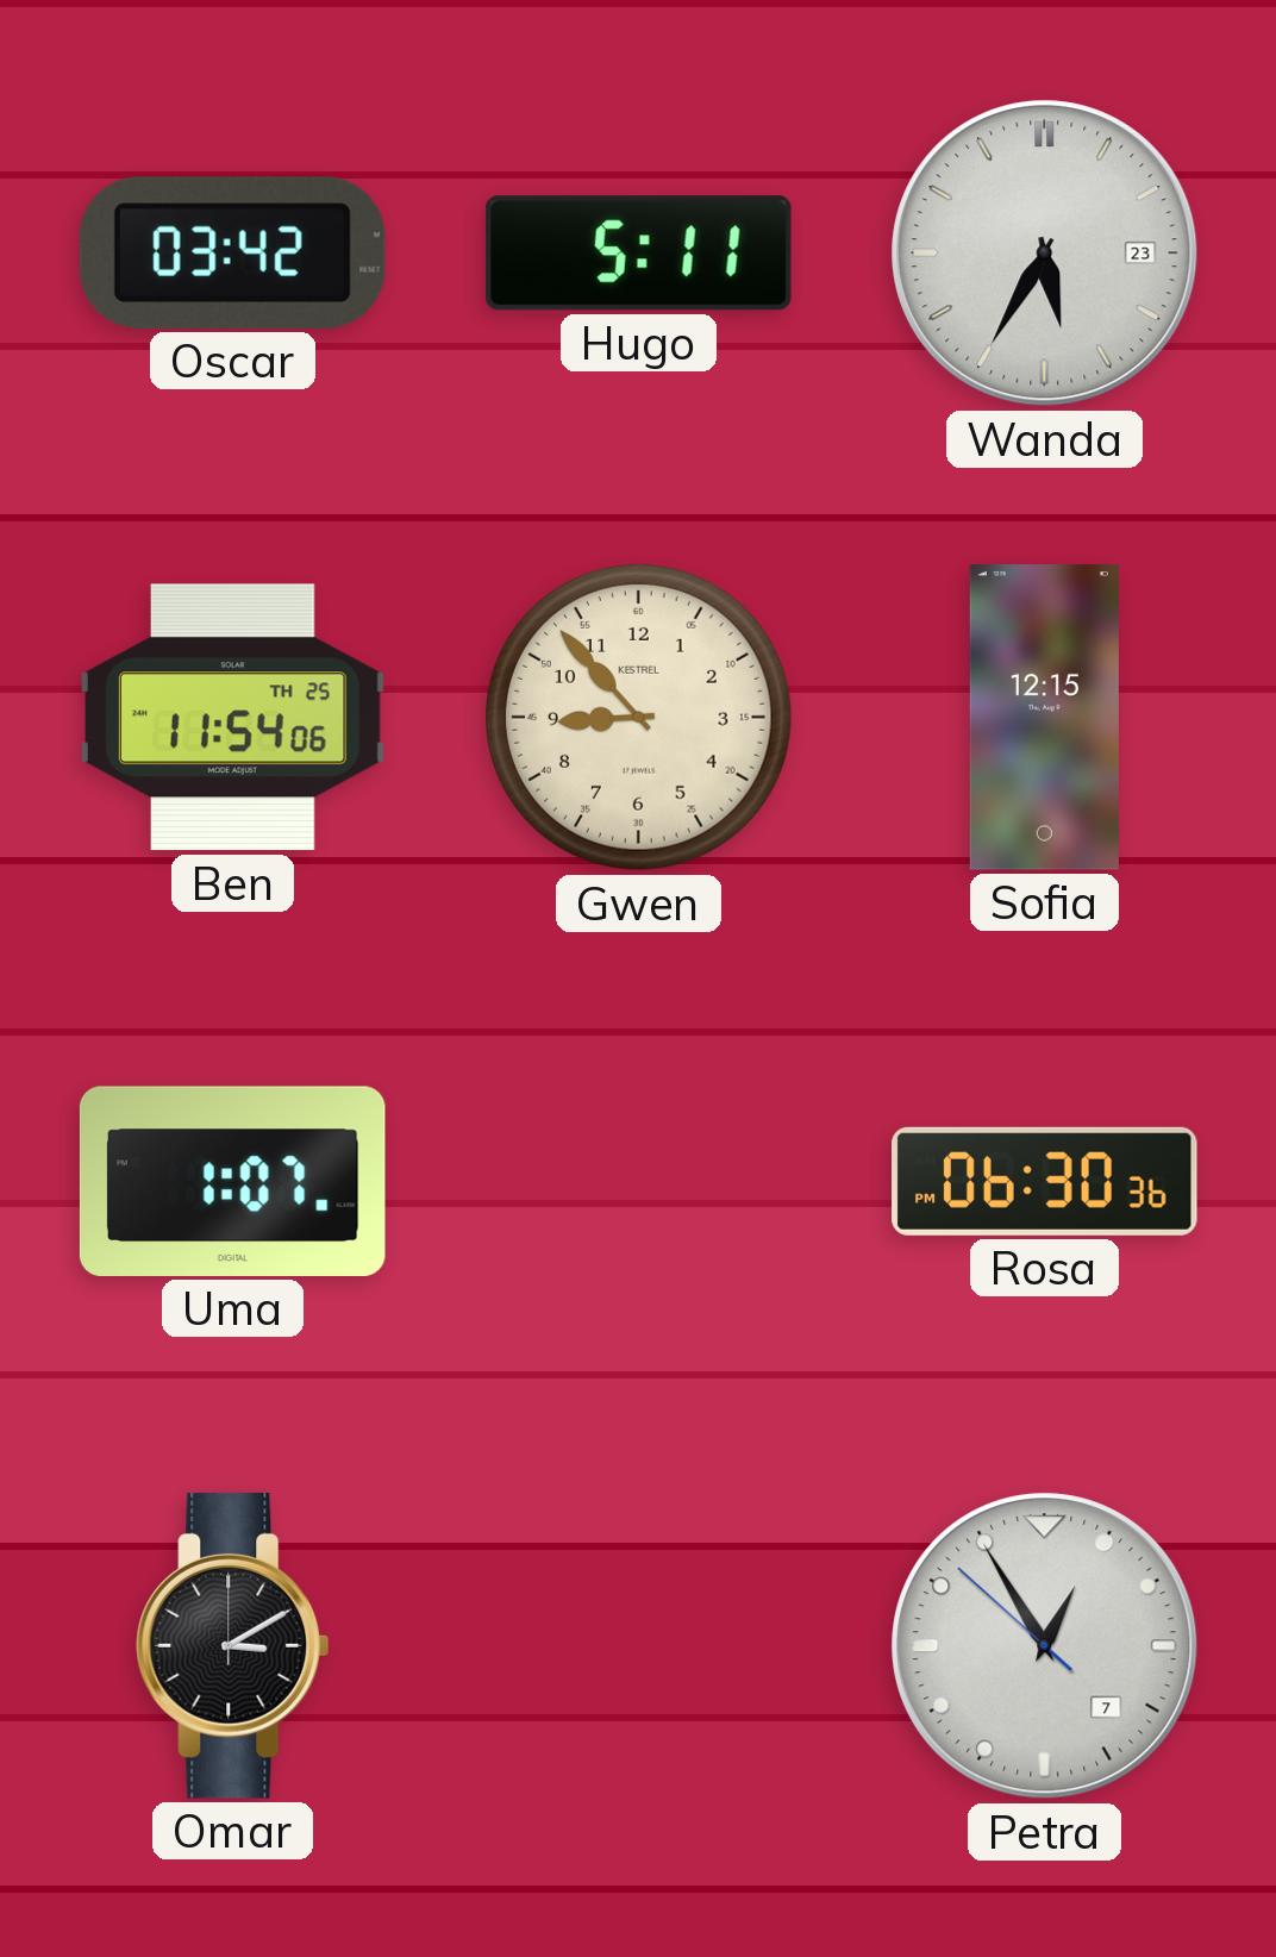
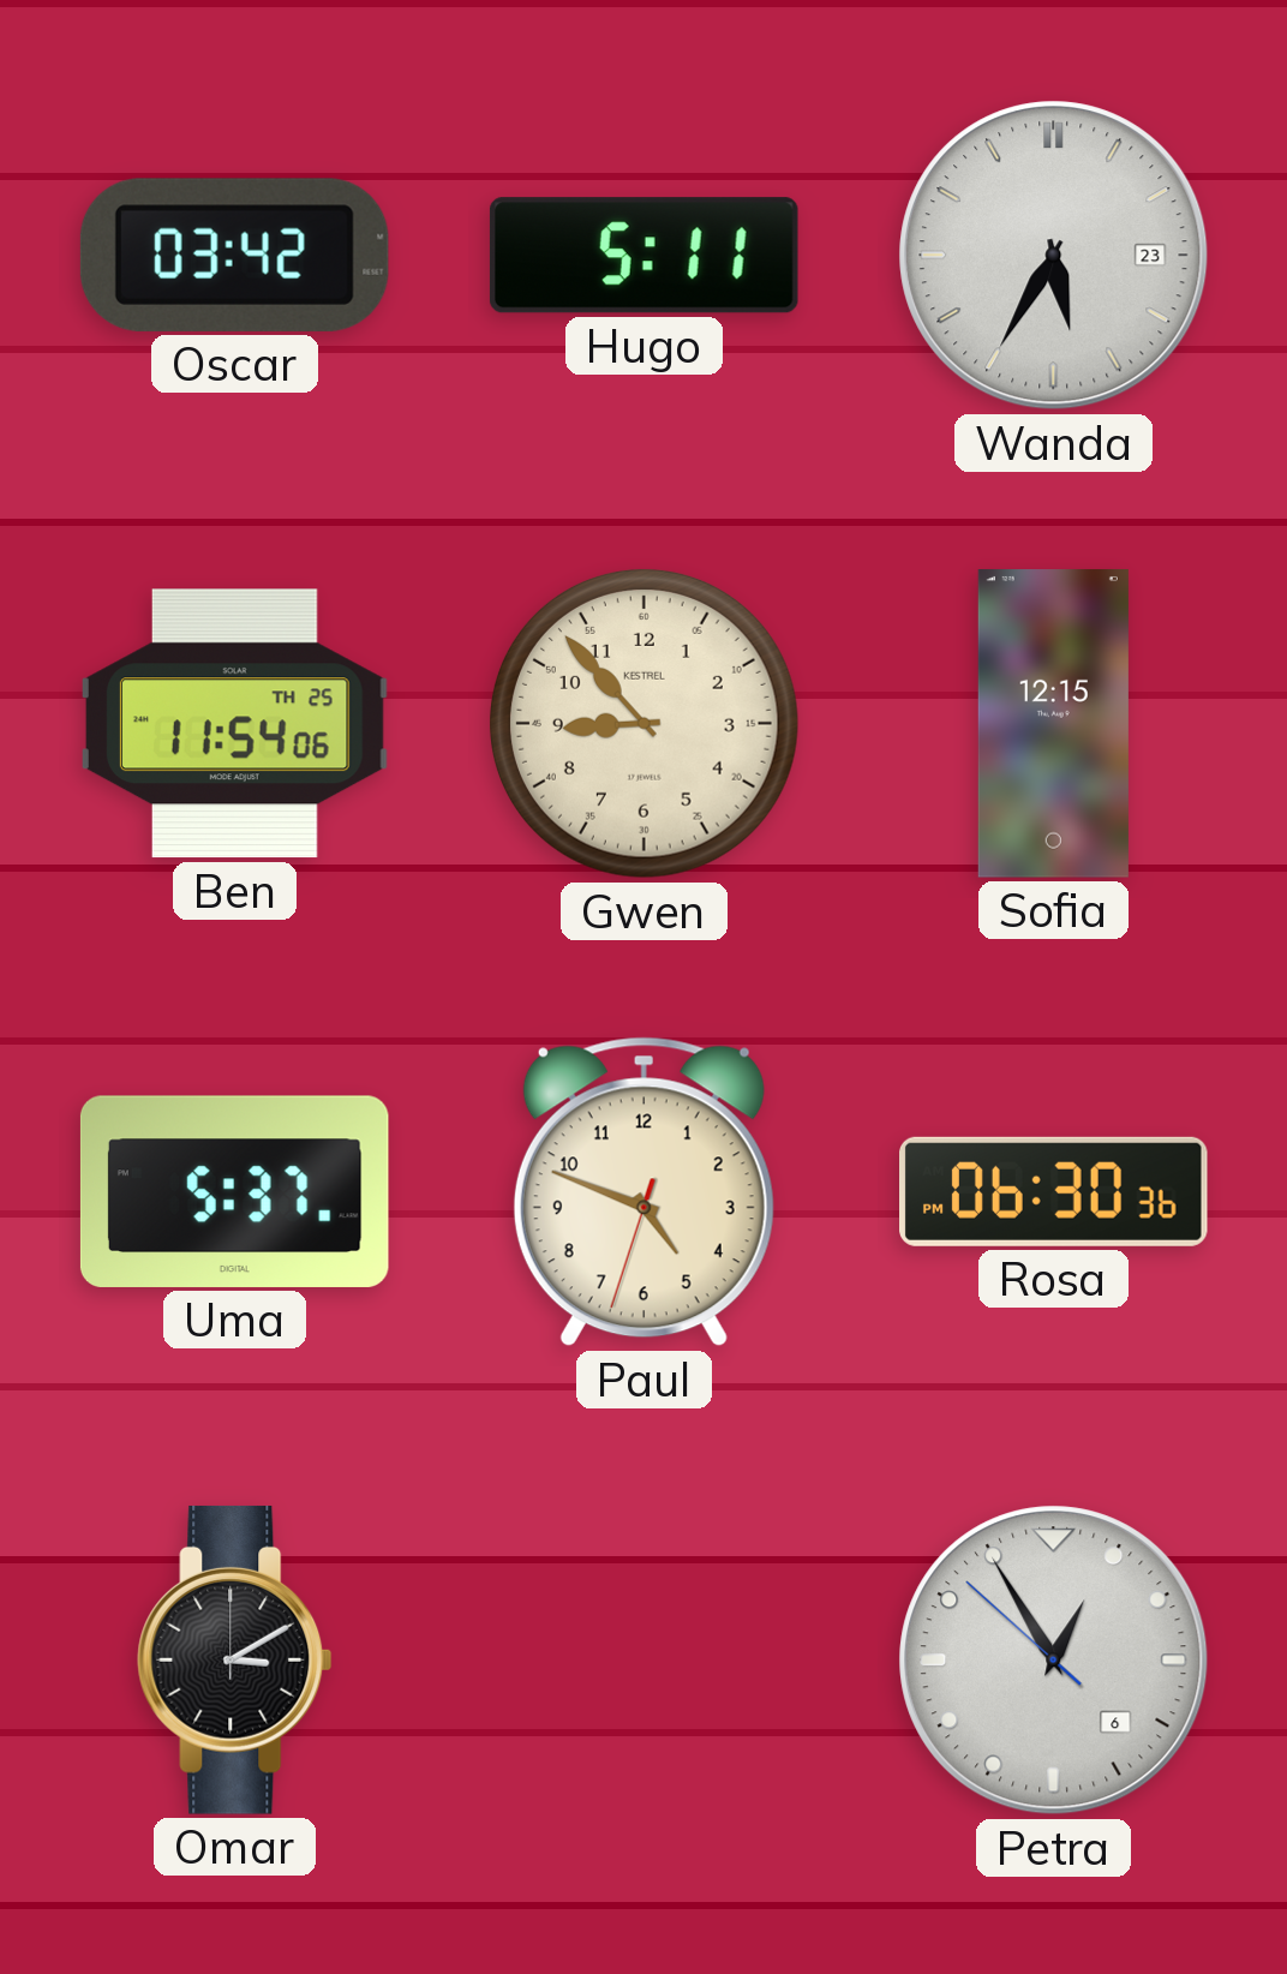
Uma: 1:07 -> 5:37
Paul: none -> 4:48
Petra date: 7 -> 6
